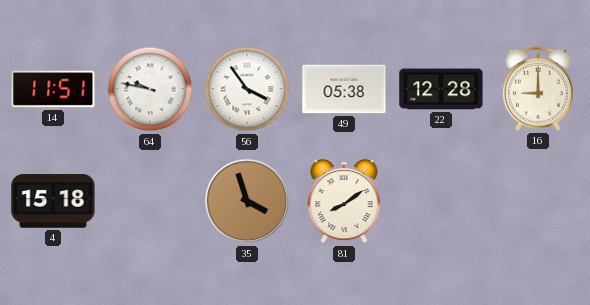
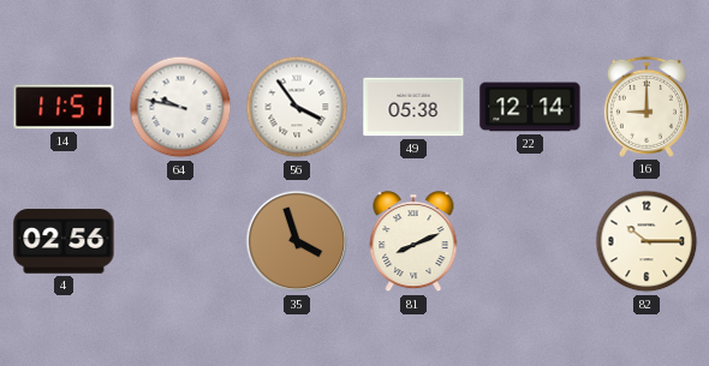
22: 12:28 -> 12:14
4: 15:18 -> 02:56
81: 8:09 -> 8:11
82: none -> 10:15
